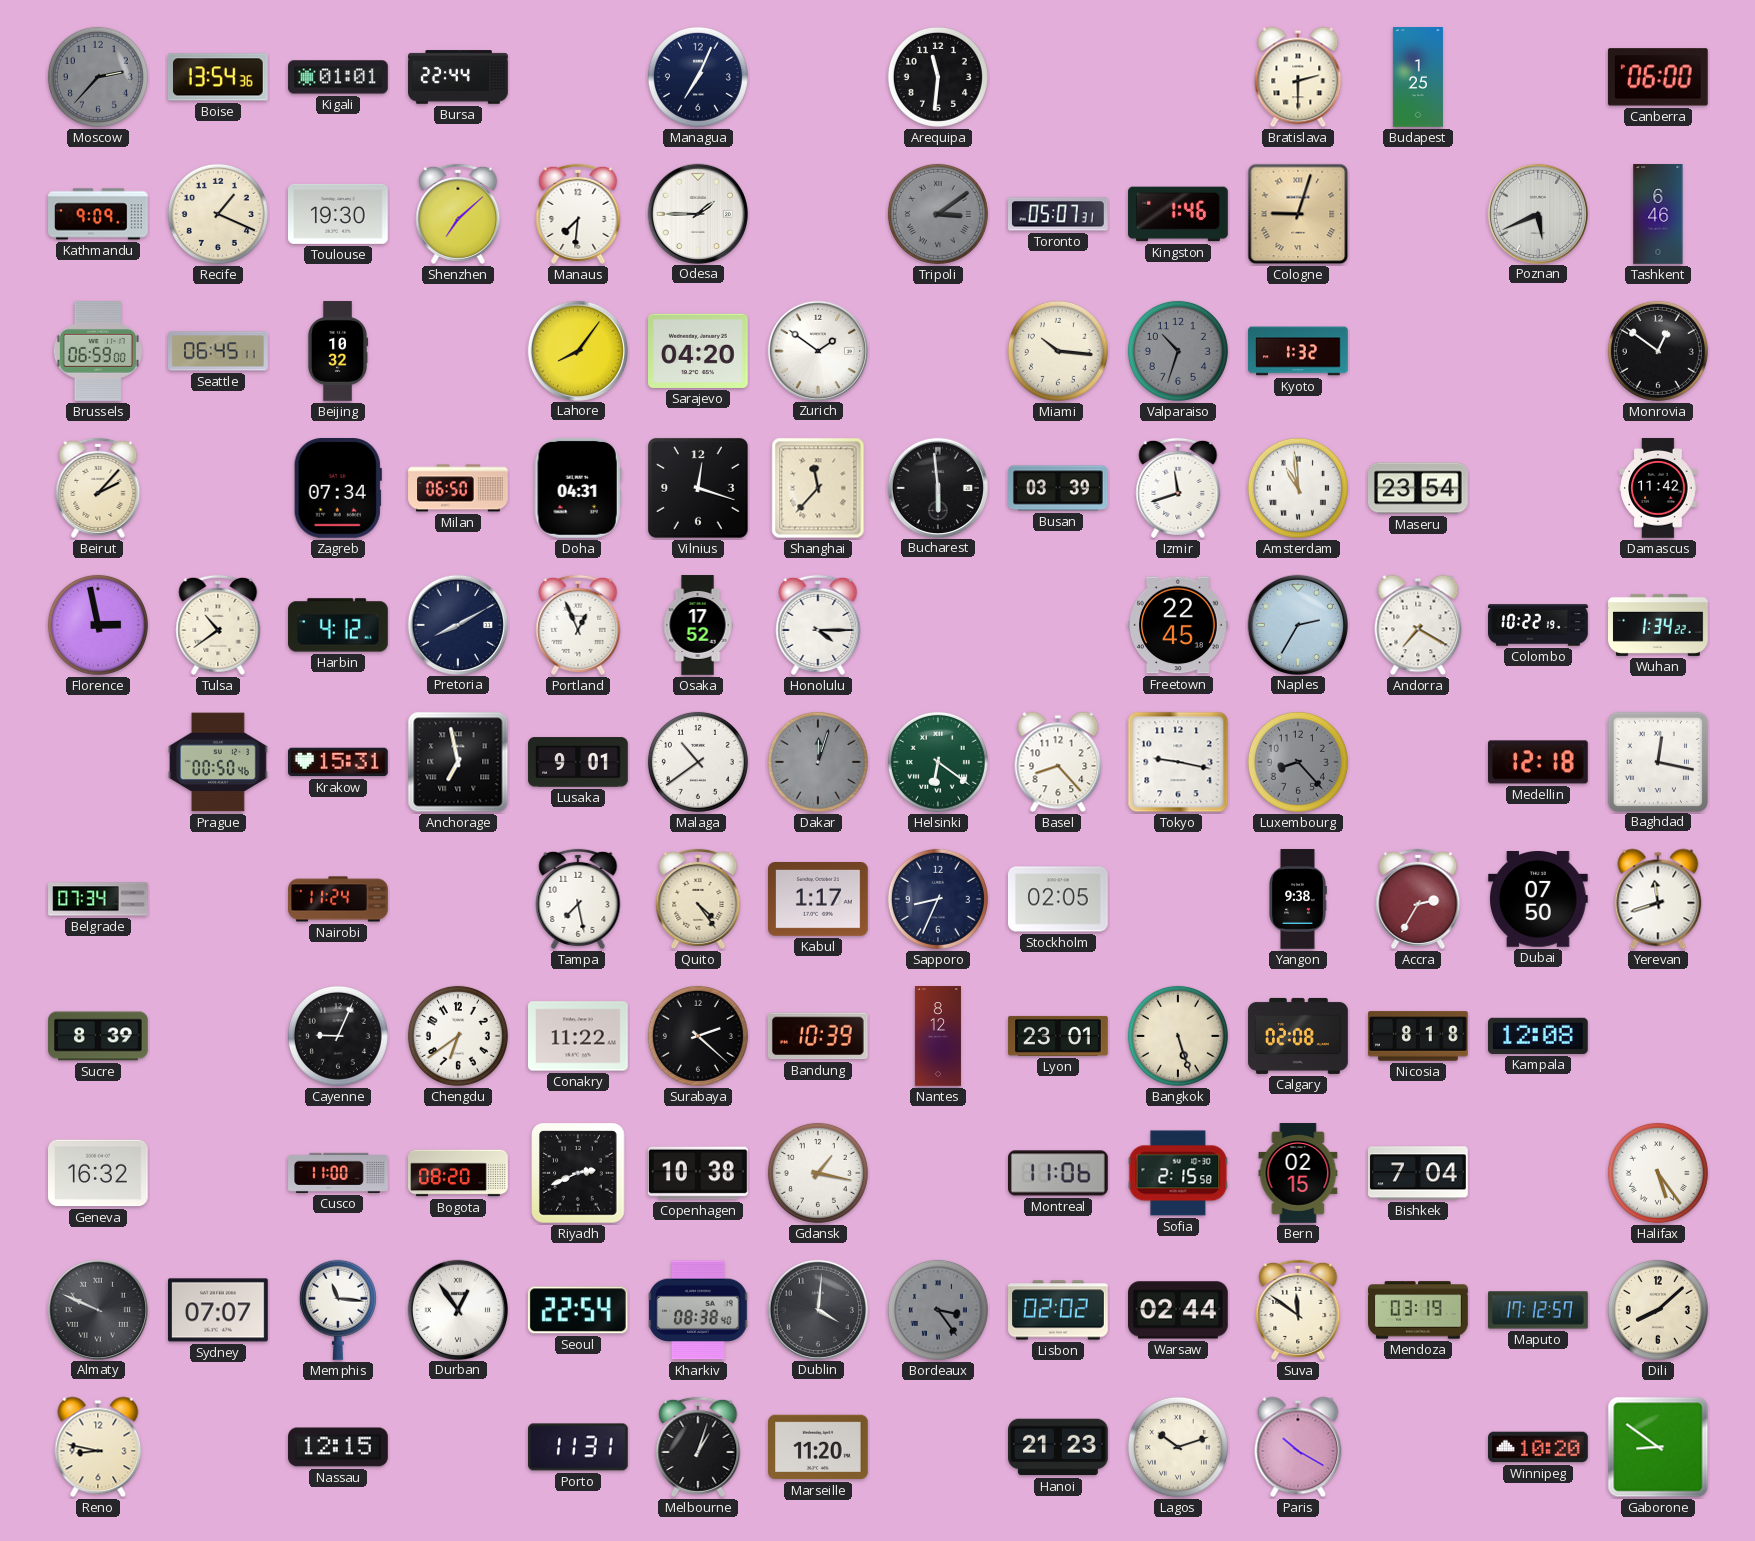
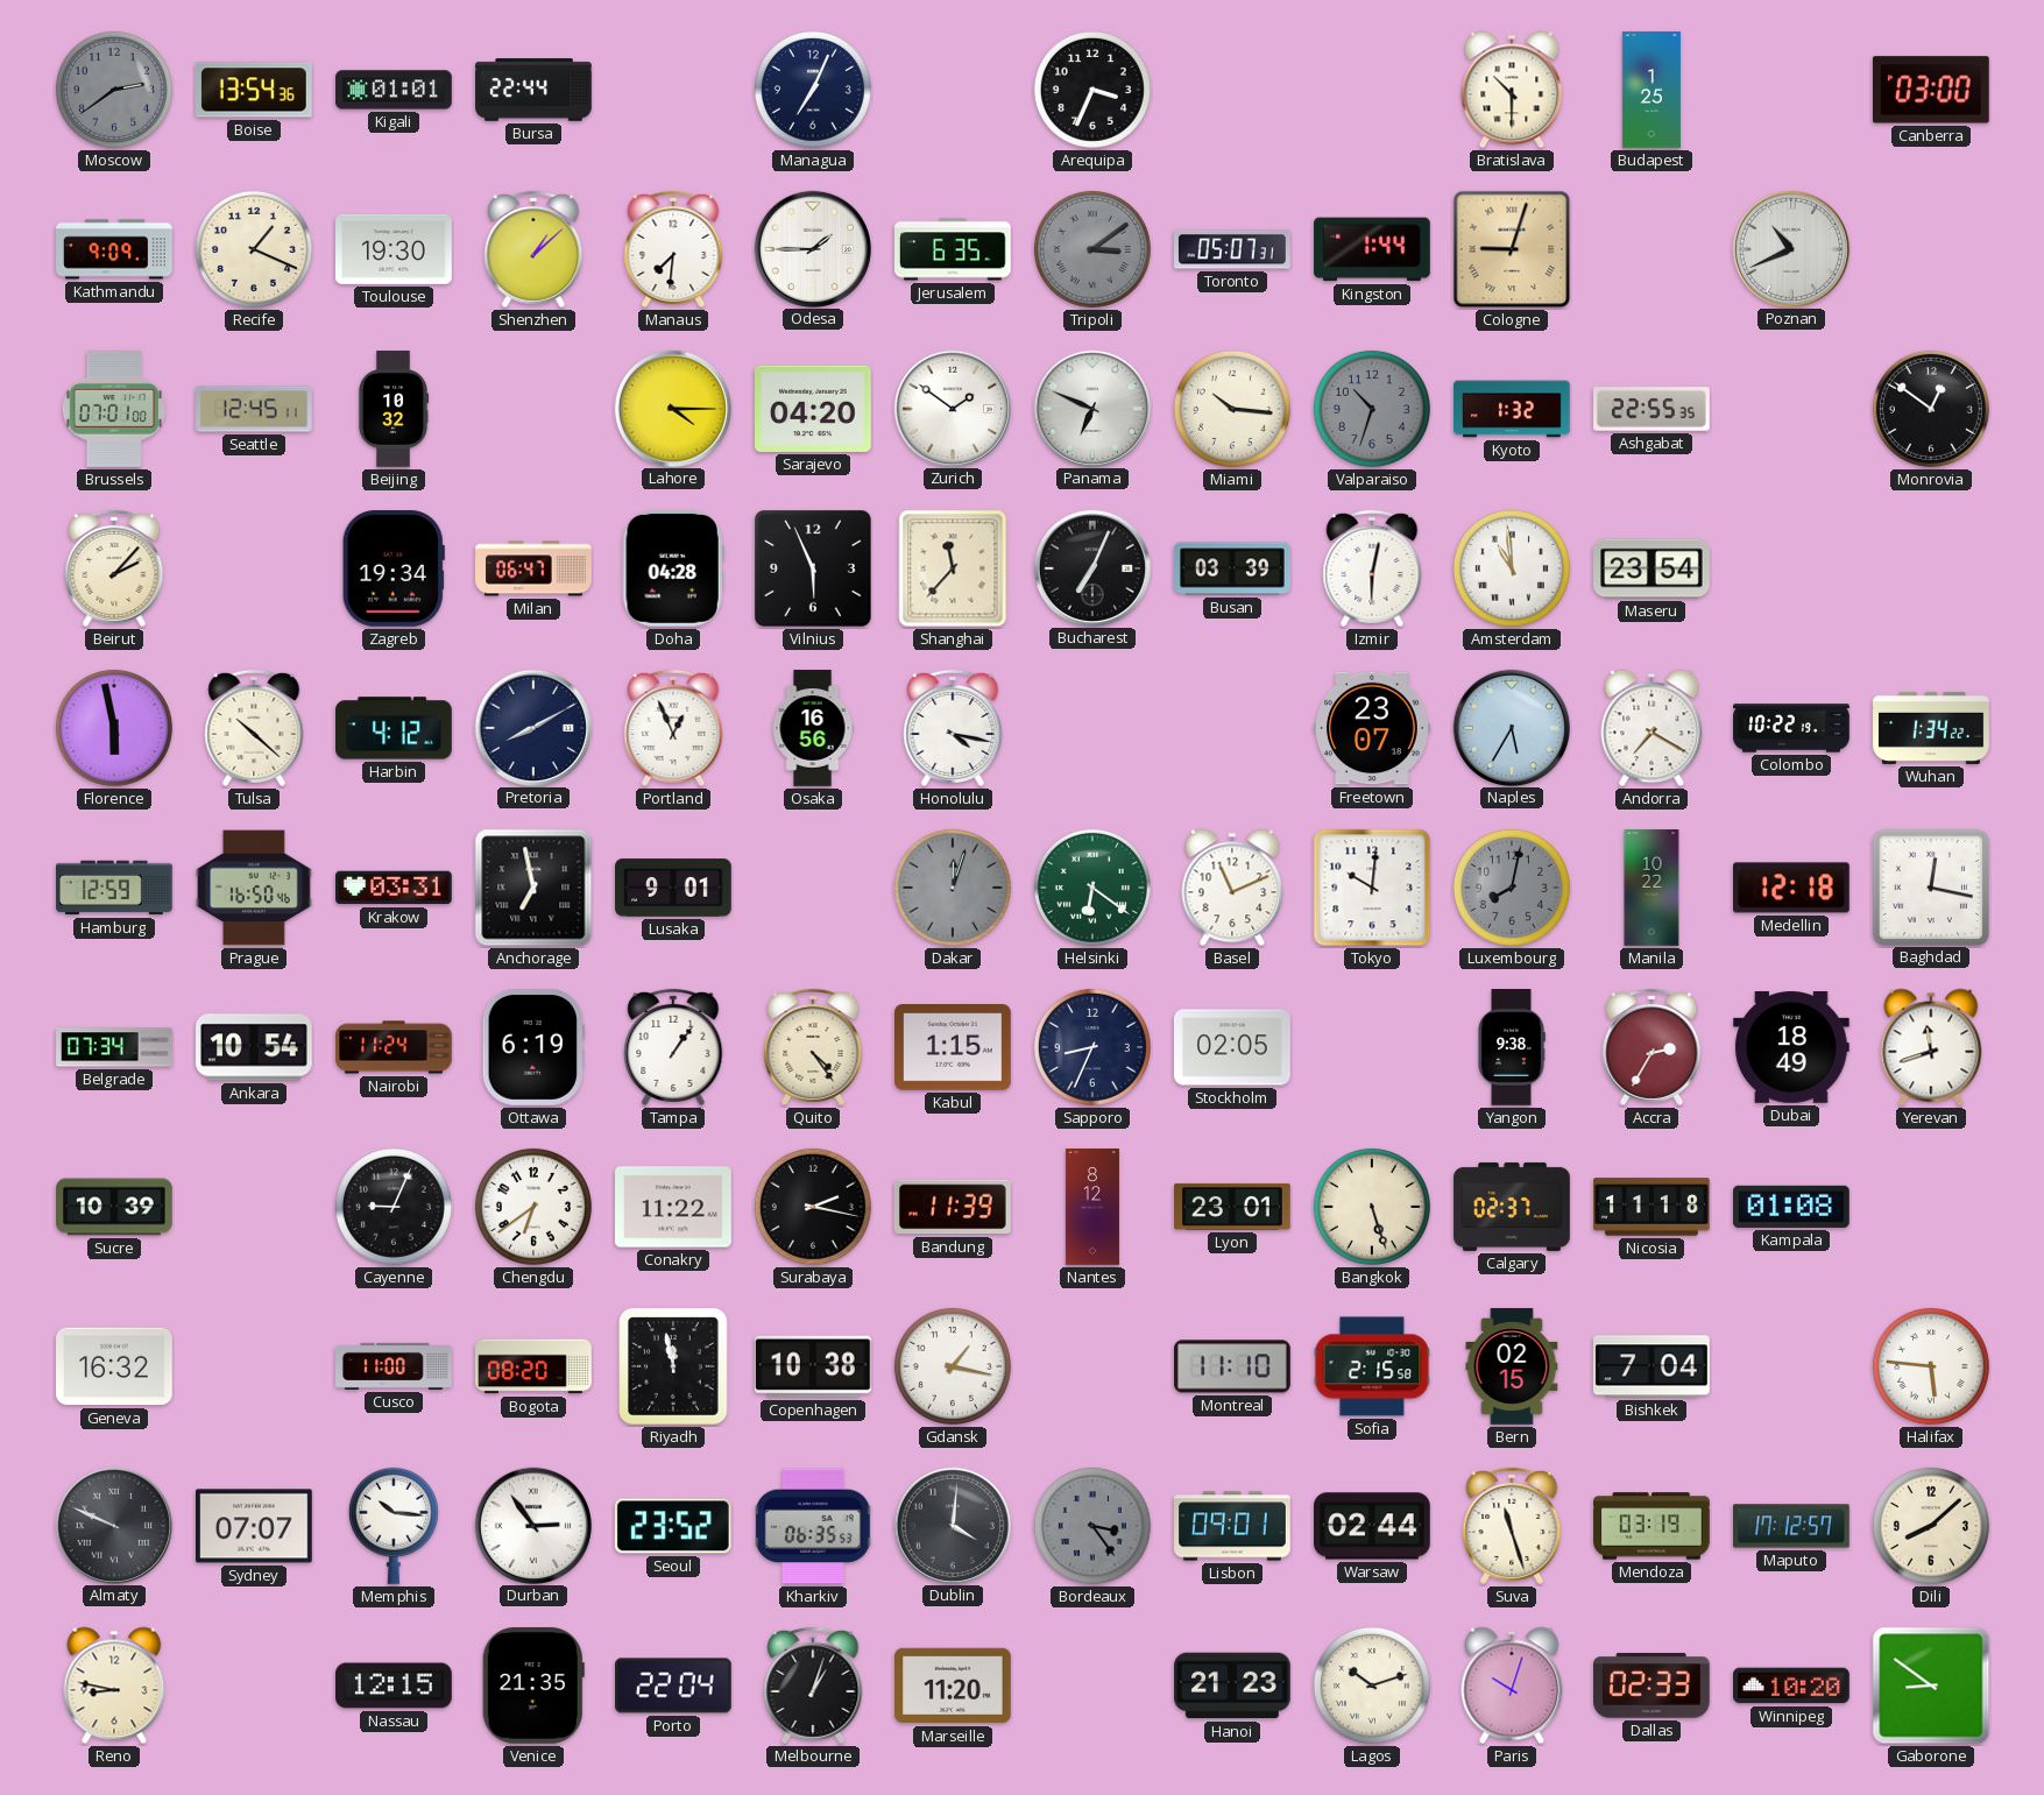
Moscow: 2:37 -> 2:39
Arequipa: 11:31 -> 3:34
Bratislava: 2:30 -> 10:30
Canberra: 06:00 -> 03:00
Shenzhen: 7:08 -> 1:08
Jerusalem: none -> 6:35
Kingston: 1:46 -> 1:44
Poznan: 5:41 -> 10:41
Tashkent: 6:46 -> none
Brussels: 06:59 -> 07:01
Seattle: 06:45 -> 12:45
Lahore: 8:06 -> 4:15
Panama: none -> 6:49
Ashgabat: none -> 22:55
Zagreb: 07:34 -> 19:34
Milan: 06:50 -> 06:47
Doha: 04:31 -> 04:28
Vilnius: 12:18 -> 5:56
Bucharest: 5:59 -> 7:04
Izmir: 11:42 -> 6:02
Damascus: 11:42 -> none
Florence: 2:58 -> 5:58
Tulsa: 10:39 -> 10:22
Osaka: 17:52 -> 16:56
Honolulu: 4:15 -> 4:17
Freetown: 22:45 -> 23:07
Naples: 2:35 -> 5:35
Hamburg: none -> 12:59
Prague: 00:50 -> 16:50
Krakow: 15:31 -> 03:31
Malaga: 10:39 -> none
Basel: 8:23 -> 11:11
Tokyo: 9:17 -> 10:01
Luxembourg: 8:23 -> 8:02
Manila: none -> 10:22
Ankara: none -> 10:54
Ottawa: none -> 6:19
Tampa: 7:28 -> 1:06
Kabul: 1:17 -> 1:15
Dubai: 07:50 -> 18:49
Sucre: 8:39 -> 10:39
Surabaya: 2:22 -> 2:17
Bandung: 10:39 -> 11:39
Calgary: 02:08 -> 02:37
Nicosia: 8:18 -> 11:18
Kampala: 12:08 -> 01:08
Riyadh: 2:41 -> 11:58
Montreal: 11:06 -> 11:10
Halifax: 5:24 -> 5:46
Memphis: 11:16 -> 10:16
Durban: 12:54 -> 2:54
Seoul: 22:54 -> 23:52
Kharkiv: 08:38 -> 06:35
Lisbon: 02:02 -> 09:01
Suva: 11:51 -> 11:27
Venice: none -> 21:35
Porto: 11:31 -> 22:04
Paris: 10:20 -> 10:03
Dallas: none -> 02:33
